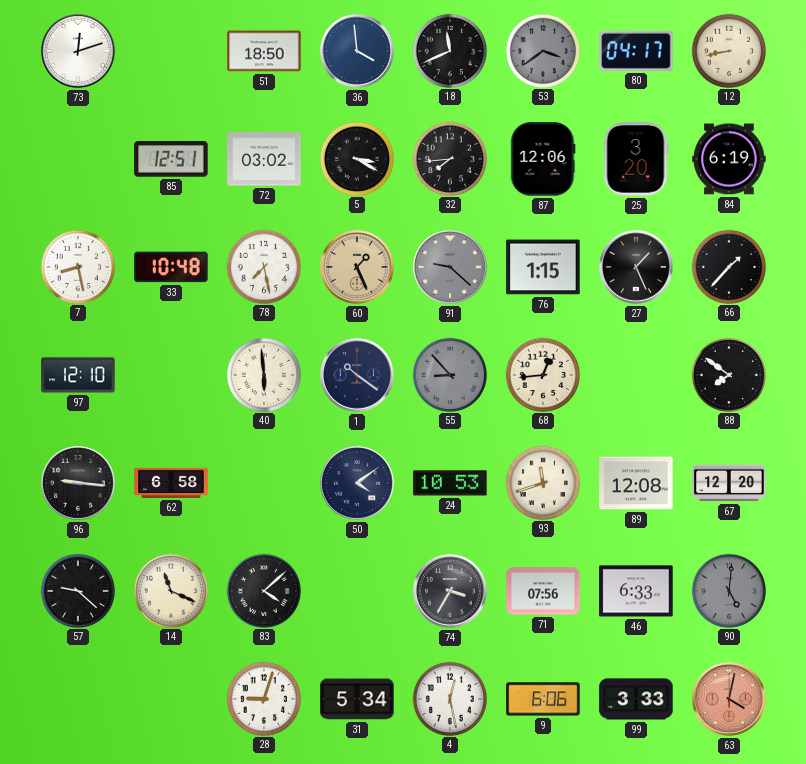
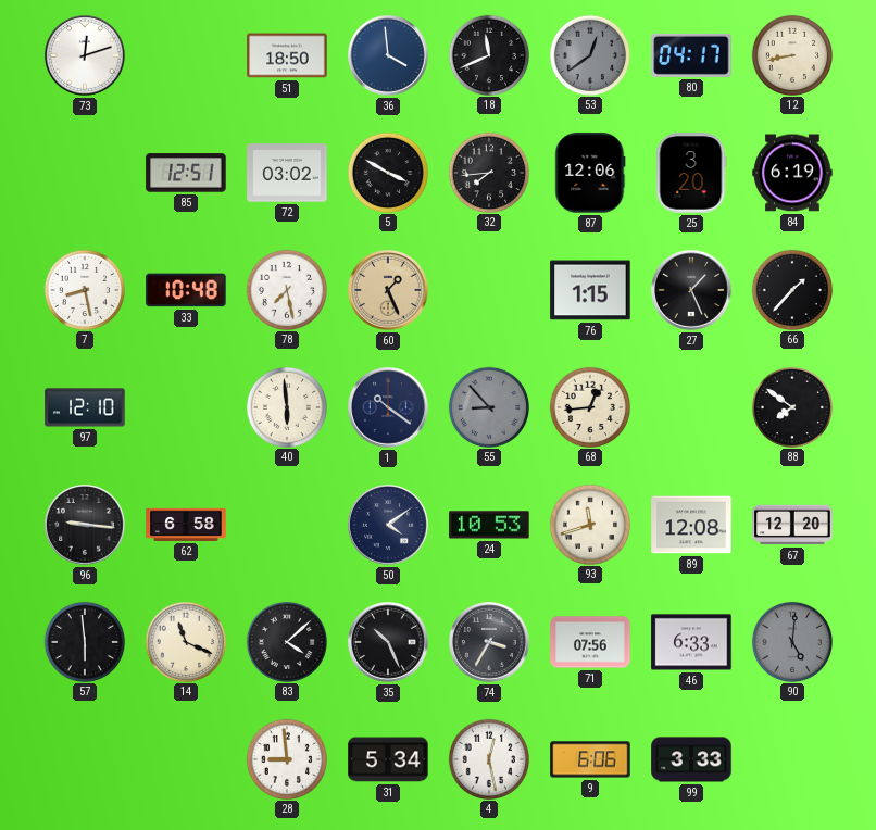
53: 3:39 -> 12:39
5: 3:20 -> 3:50
91: 9:22 -> none
57: 9:22 -> 5:59
35: none -> 10:26
28: 9:03 -> 8:59
63: 4:02 -> none
